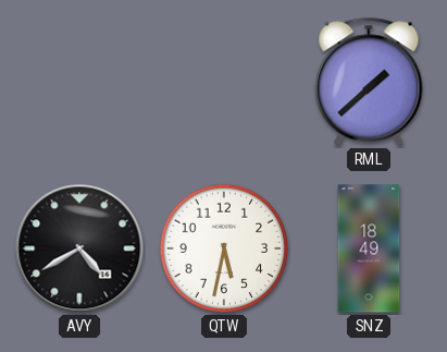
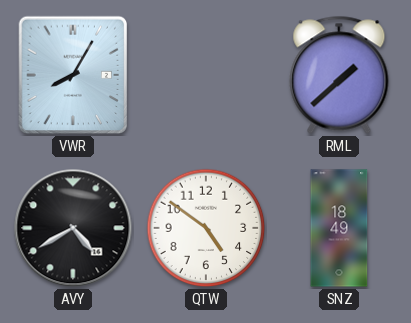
VWR: none -> 8:05
QTW: 5:32 -> 4:51
